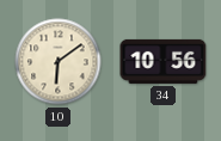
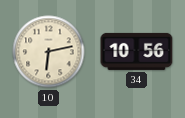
10: 6:09 -> 6:13
